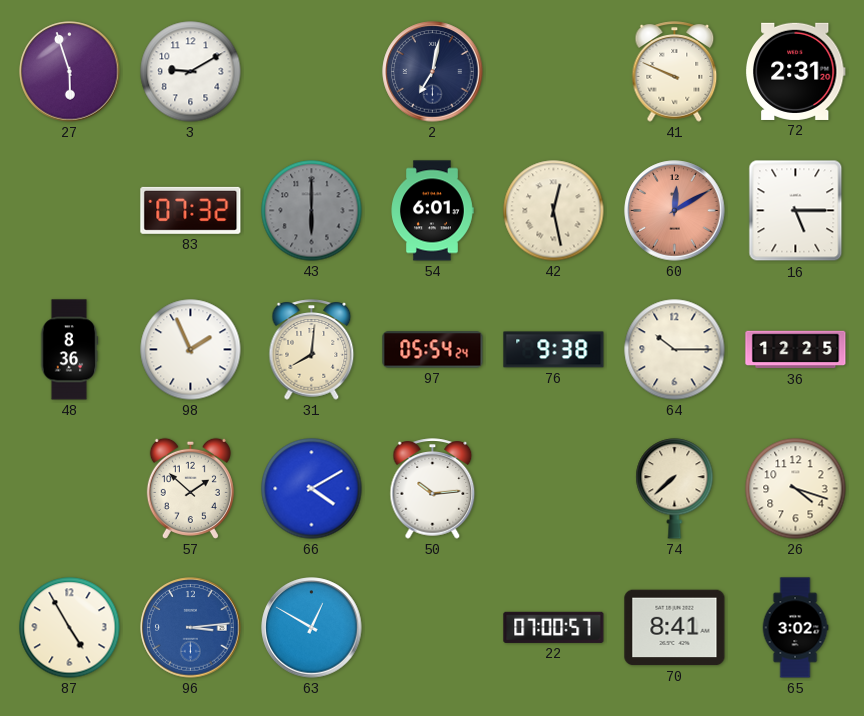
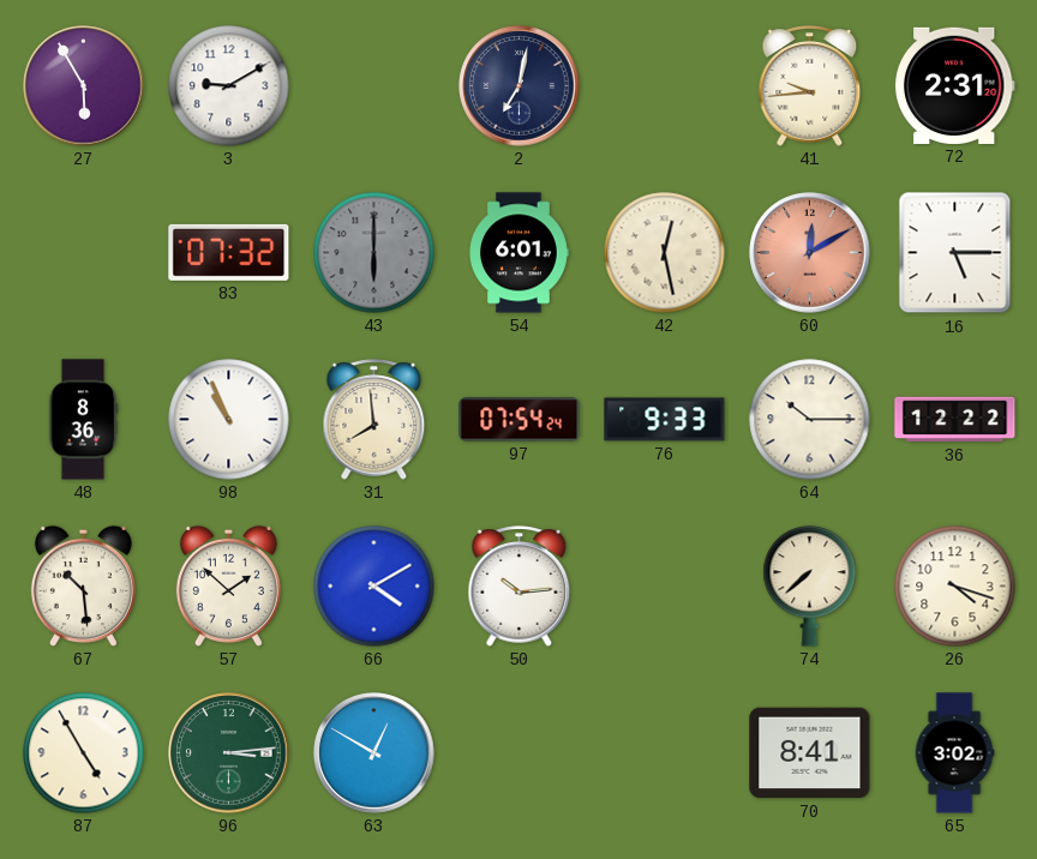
27: 5:57 -> 5:55
41: 9:49 -> 9:44
98: 1:56 -> 10:56
31: 8:01 -> 7:59
97: 05:54 -> 07:54
76: 9:38 -> 9:33
36: 12:25 -> 12:22
67: none -> 10:29
96 dial: blue -> green
22: 07:00 -> none
